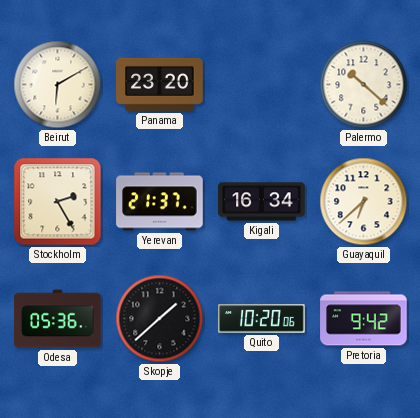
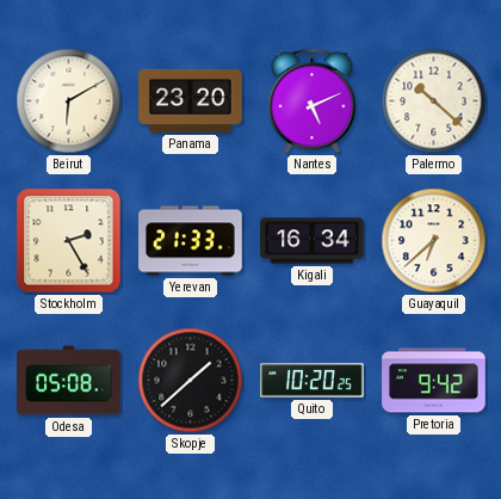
Nantes: none -> 5:11
Yerevan: 21:37 -> 21:33
Odesa: 05:36 -> 05:08
Quito: 10:20:06 -> 10:20:25
